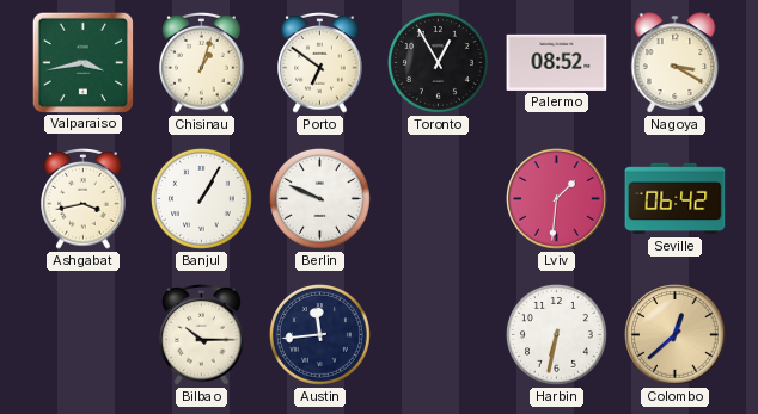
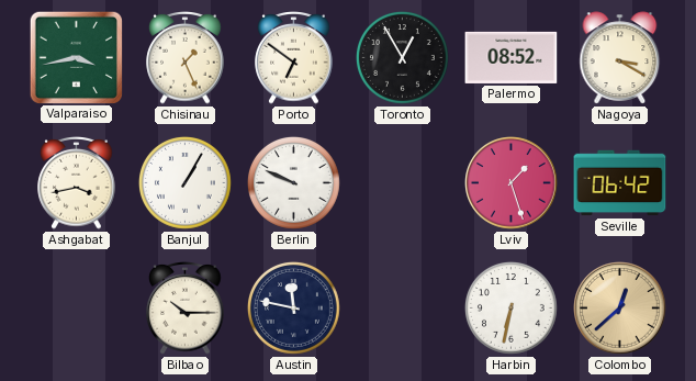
Chisinau: 1:03 -> 1:26
Lviv: 1:31 -> 1:27
Austin: 11:44 -> 11:47
